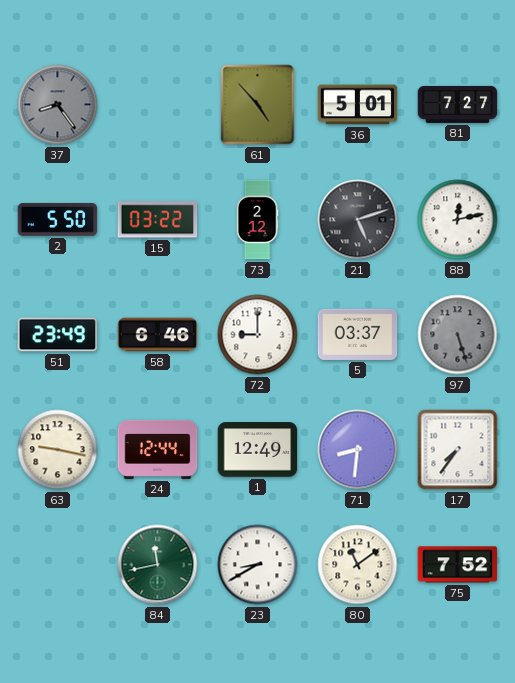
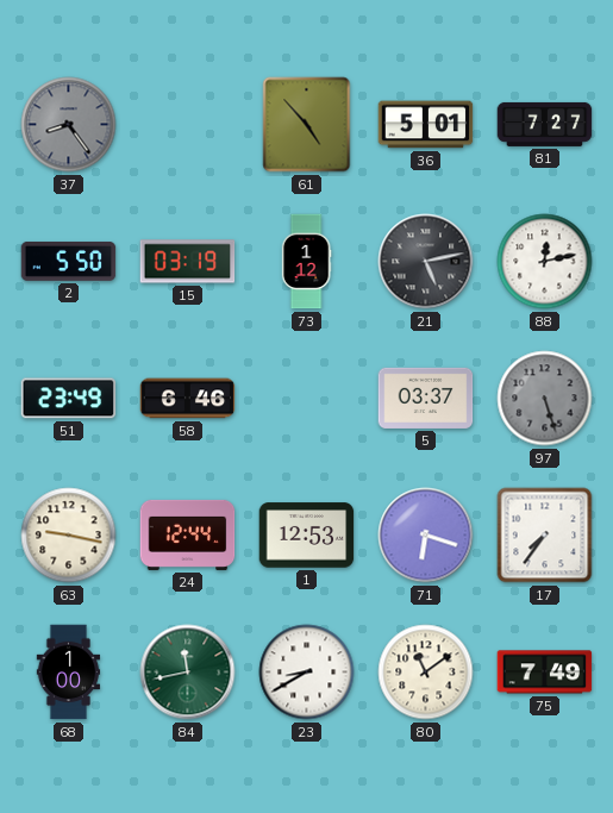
15: 03:22 -> 03:19
73: 2:12 -> 1:12
21: 5:12 -> 5:13
72: 9:00 -> none
1: 12:49 -> 12:53
71: 8:31 -> 6:18
68: none -> 1:00
75: 7:52 -> 7:49
